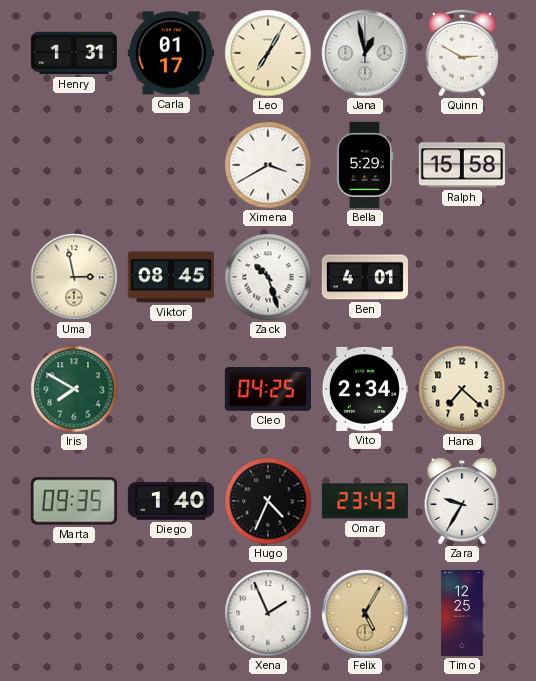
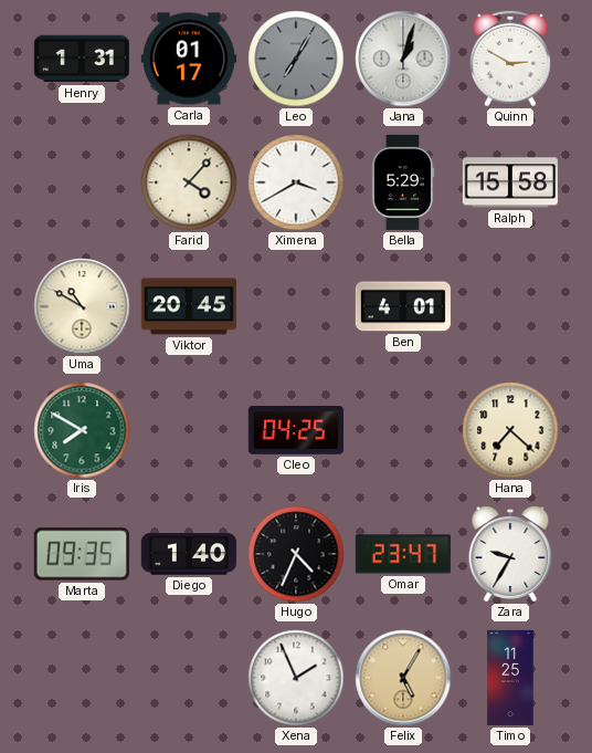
Leo dial: cream -> grey
Jana: 12:58 -> 1:03
Farid: none -> 4:07
Uma: 2:58 -> 10:50
Viktor: 08:45 -> 20:45
Zack: 10:27 -> none
Vito: 2:34 -> none
Omar: 23:43 -> 23:47
Timo: 12:25 -> 11:25
